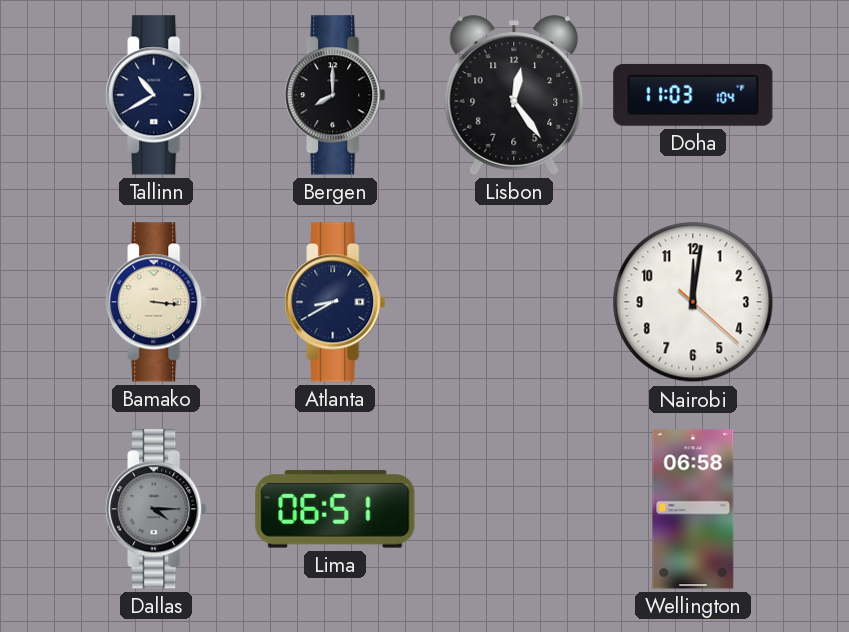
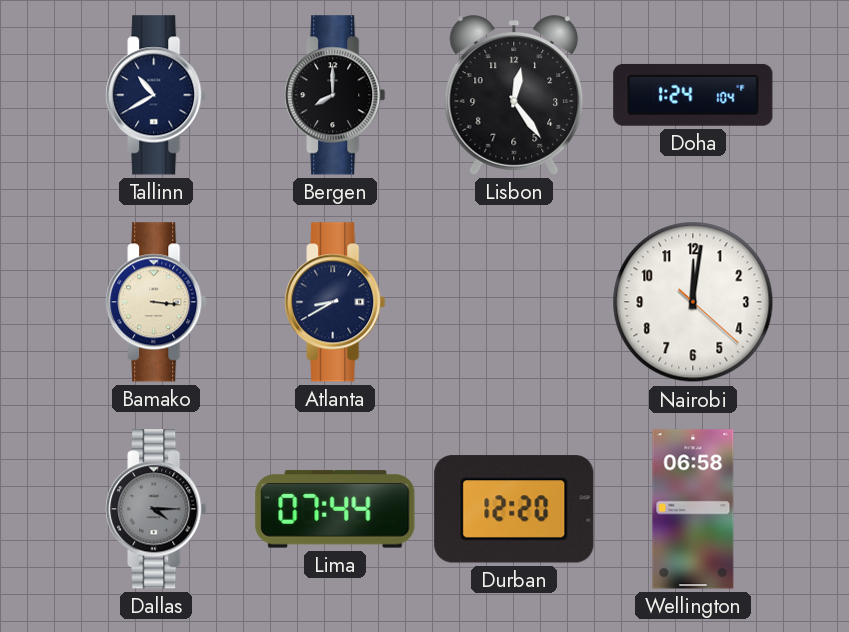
Doha: 11:03 -> 1:24
Lima: 06:51 -> 07:44
Durban: none -> 12:20
